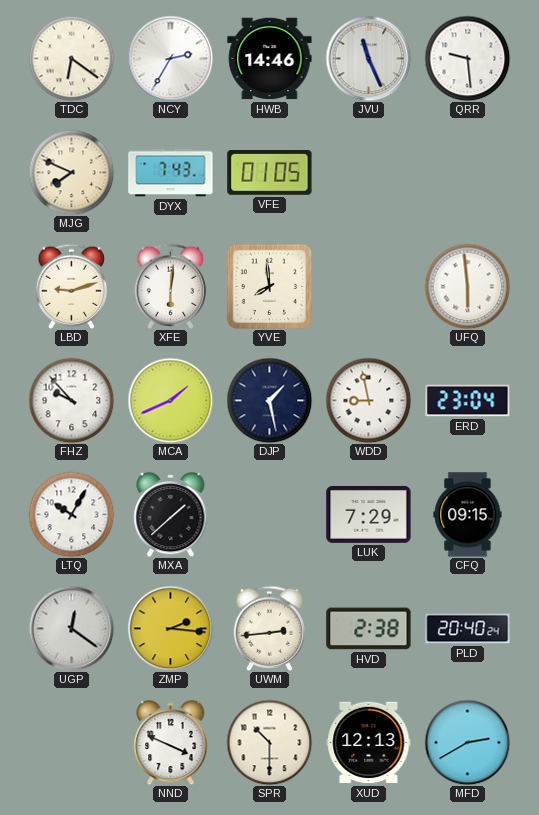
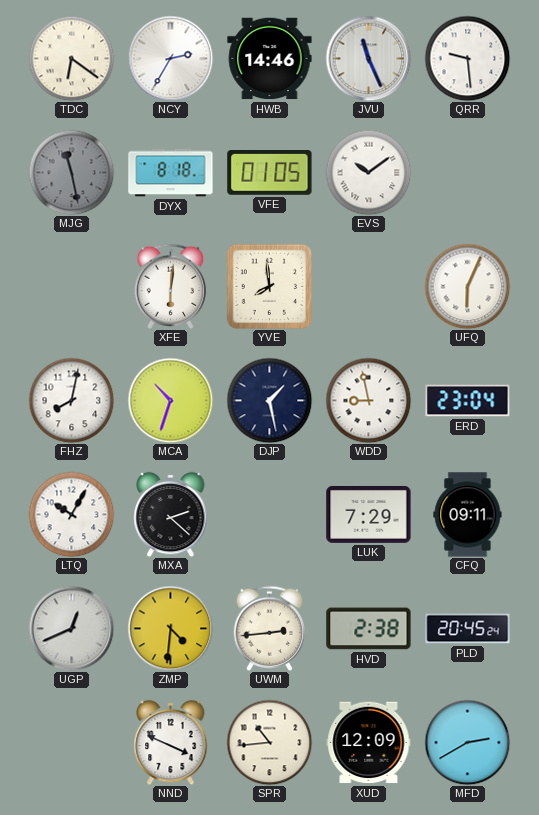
MJG: 7:49 -> 11:28
MJG dial: cream -> grey
DYX: 7:43 -> 8:18
EVS: none -> 10:09
LBD: 9:12 -> none
UFQ: 5:59 -> 6:04
FHZ: 9:53 -> 8:02
MCA: 1:41 -> 10:33
MXA: 1:38 -> 2:22
CFQ: 09:15 -> 09:11
UGP: 12:21 -> 12:41
ZMP: 2:16 -> 4:31
PLD: 20:40 -> 20:45
SPR: 10:30 -> 10:44
XUD: 12:13 -> 12:09
